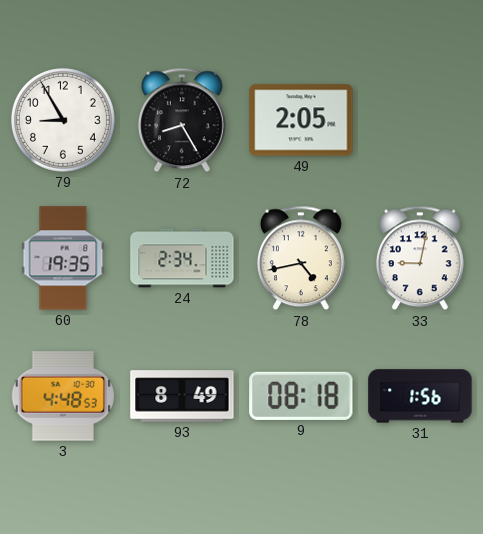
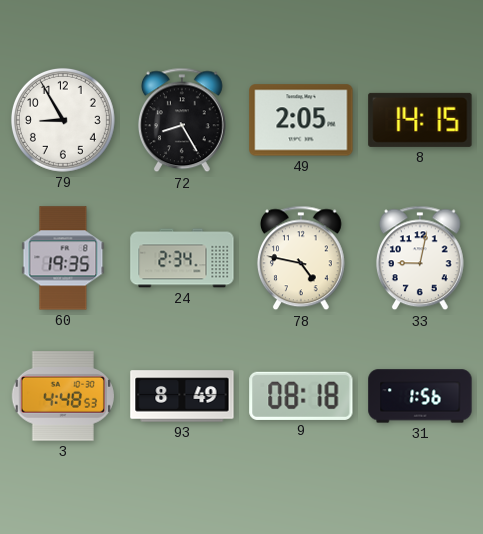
8: none -> 14:15
78: 4:43 -> 4:47
